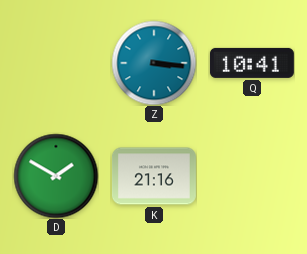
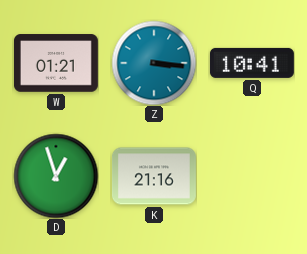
W: none -> 01:21
D: 1:50 -> 12:57
